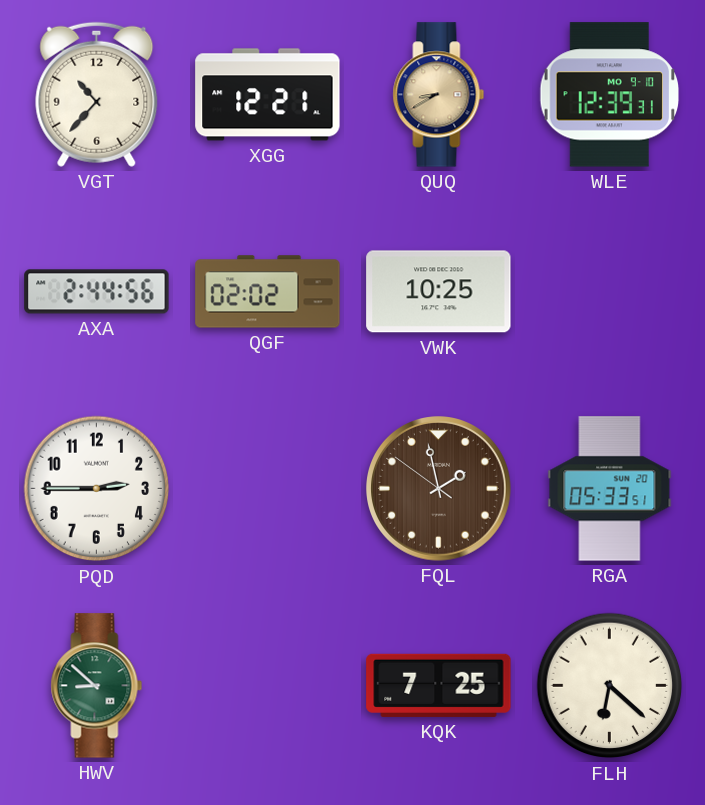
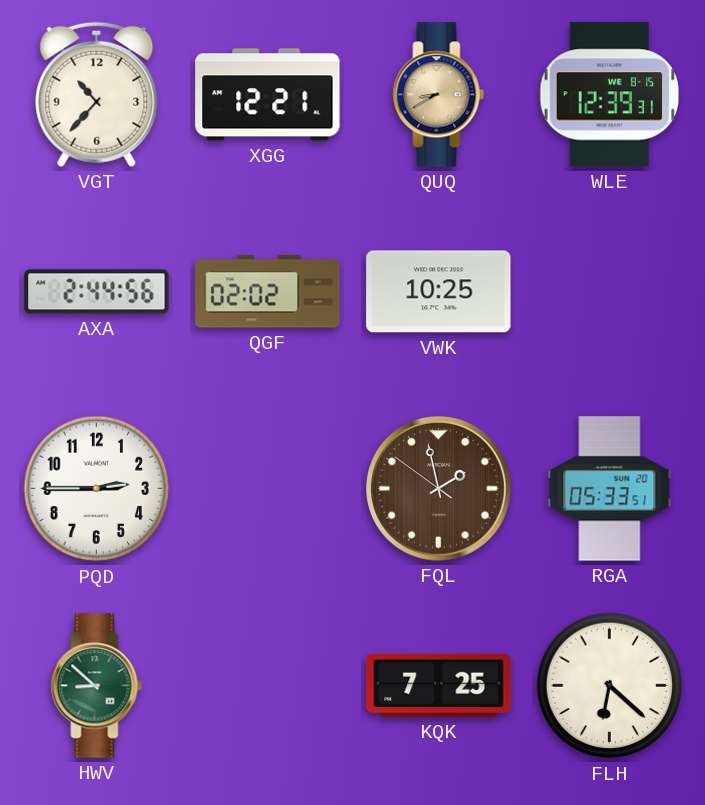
WLE date: MO 9-10 -> WE 8-15
